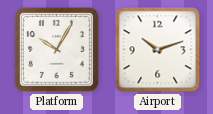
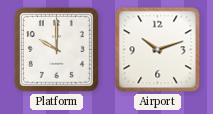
Platform: 10:05 -> 10:00
